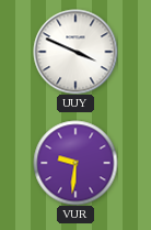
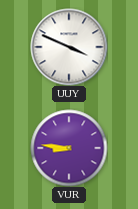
VUR: 9:31 -> 8:46
